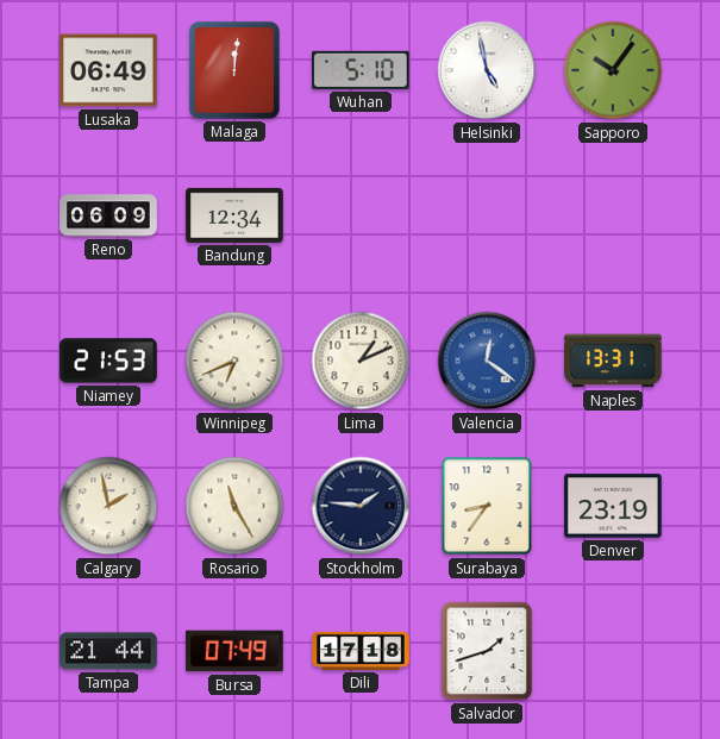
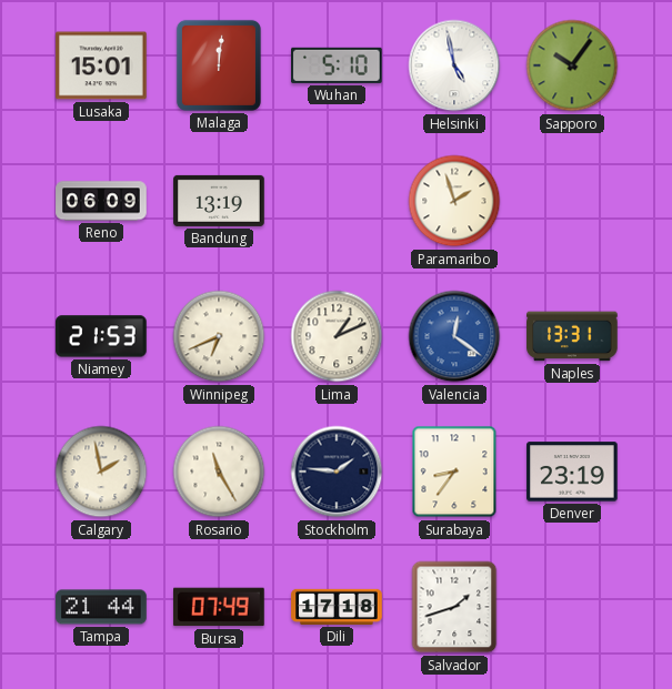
Lusaka: 06:49 -> 15:01
Bandung: 12:34 -> 13:19
Paramaribo: none -> 1:57
